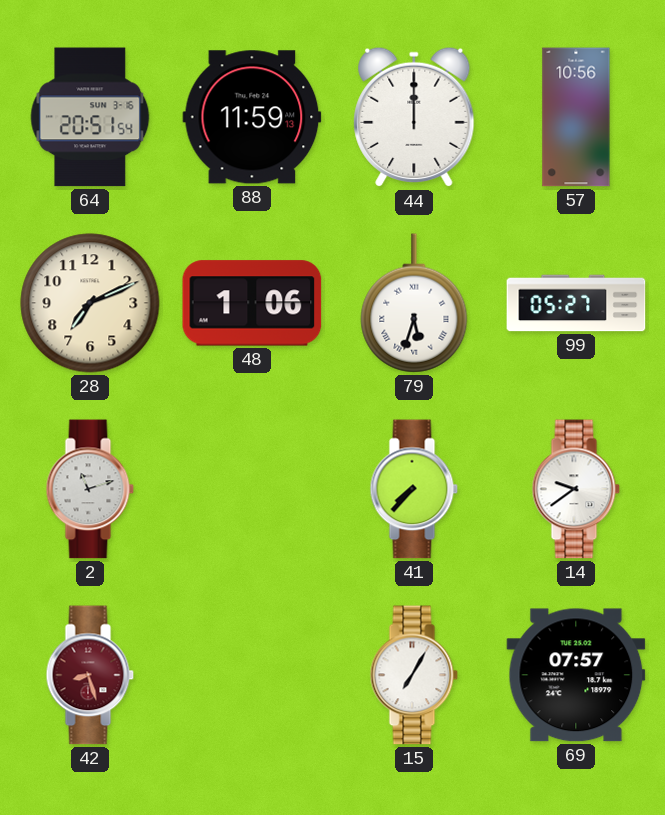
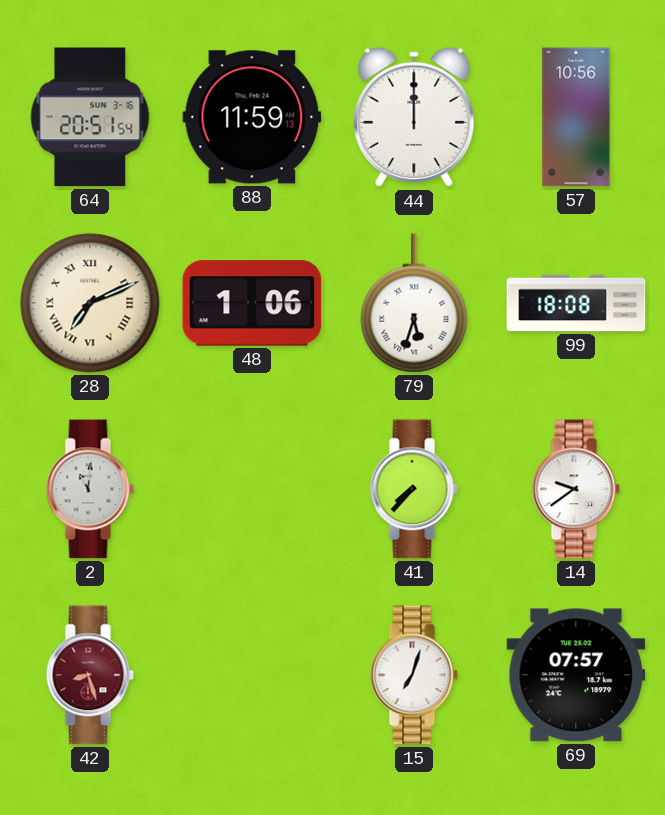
28 numerals: Arabic -> Roman
99: 05:27 -> 18:08
2: 11:12 -> 11:01
15: 7:05 -> 7:03
